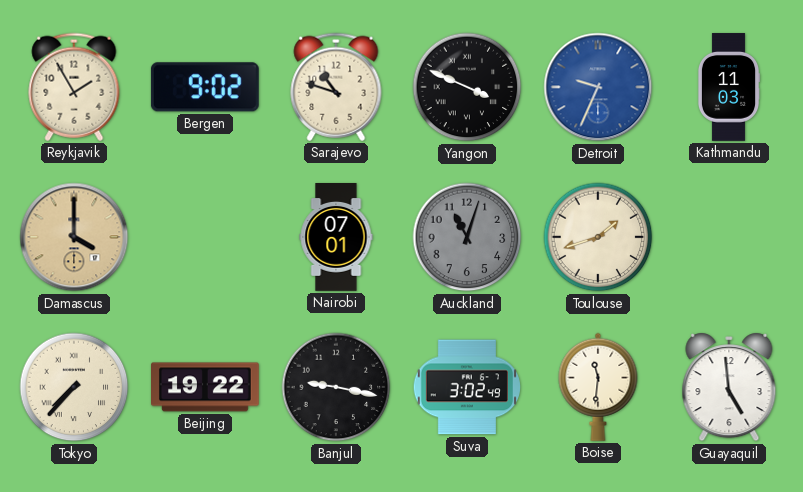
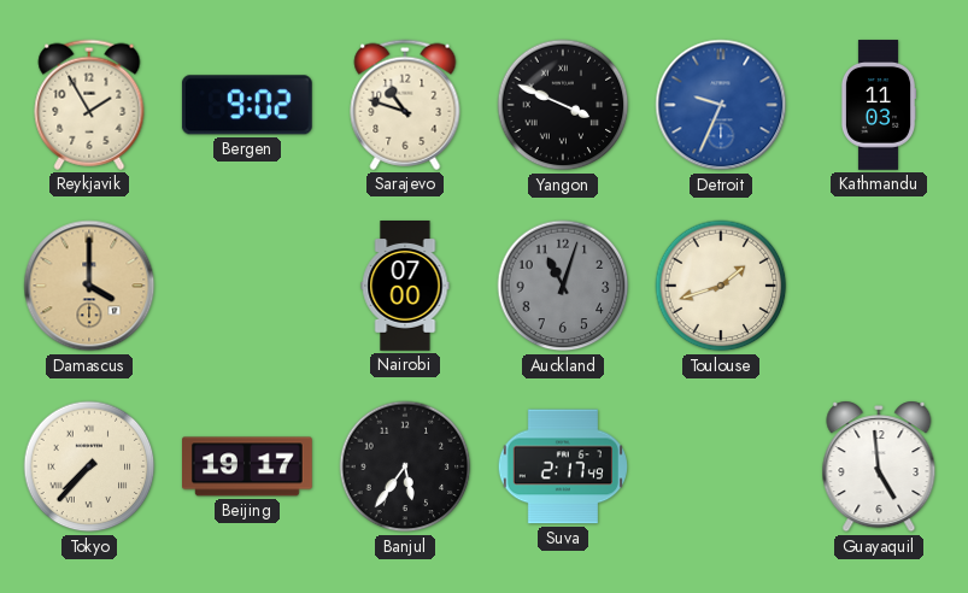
Nairobi: 07:01 -> 07:00
Beijing: 19:22 -> 19:17
Banjul: 9:17 -> 5:36
Suva: 3:02 -> 2:17
Boise: 11:31 -> none
